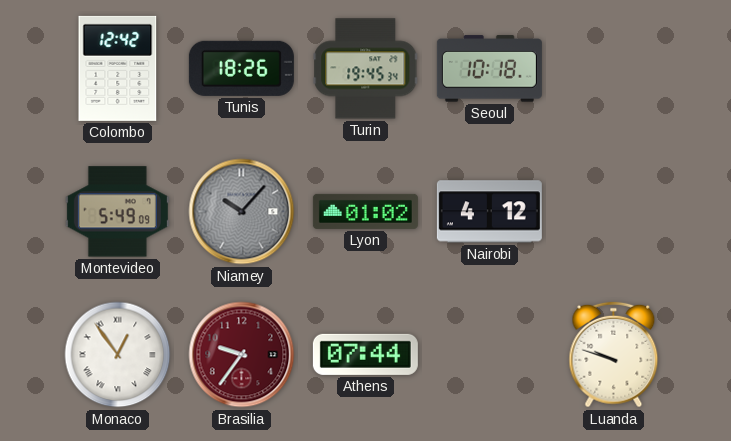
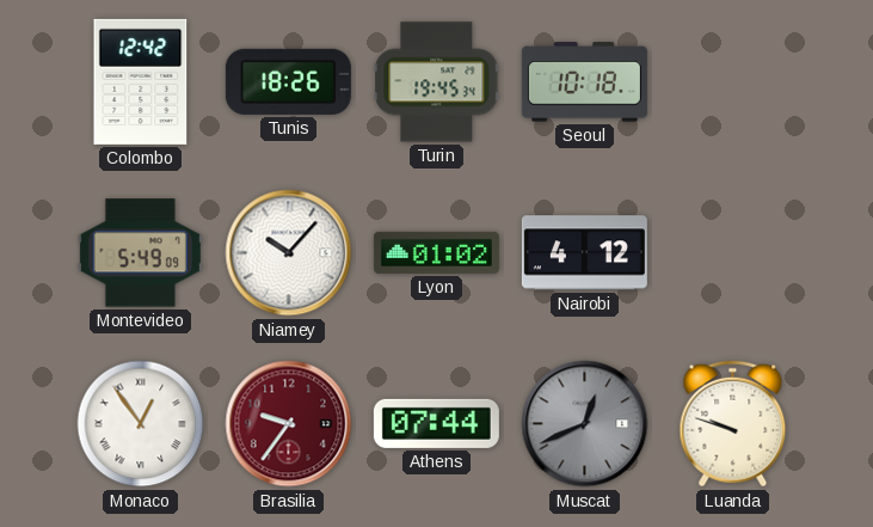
Niamey dial: grey -> white
Muscat: none -> 12:41
